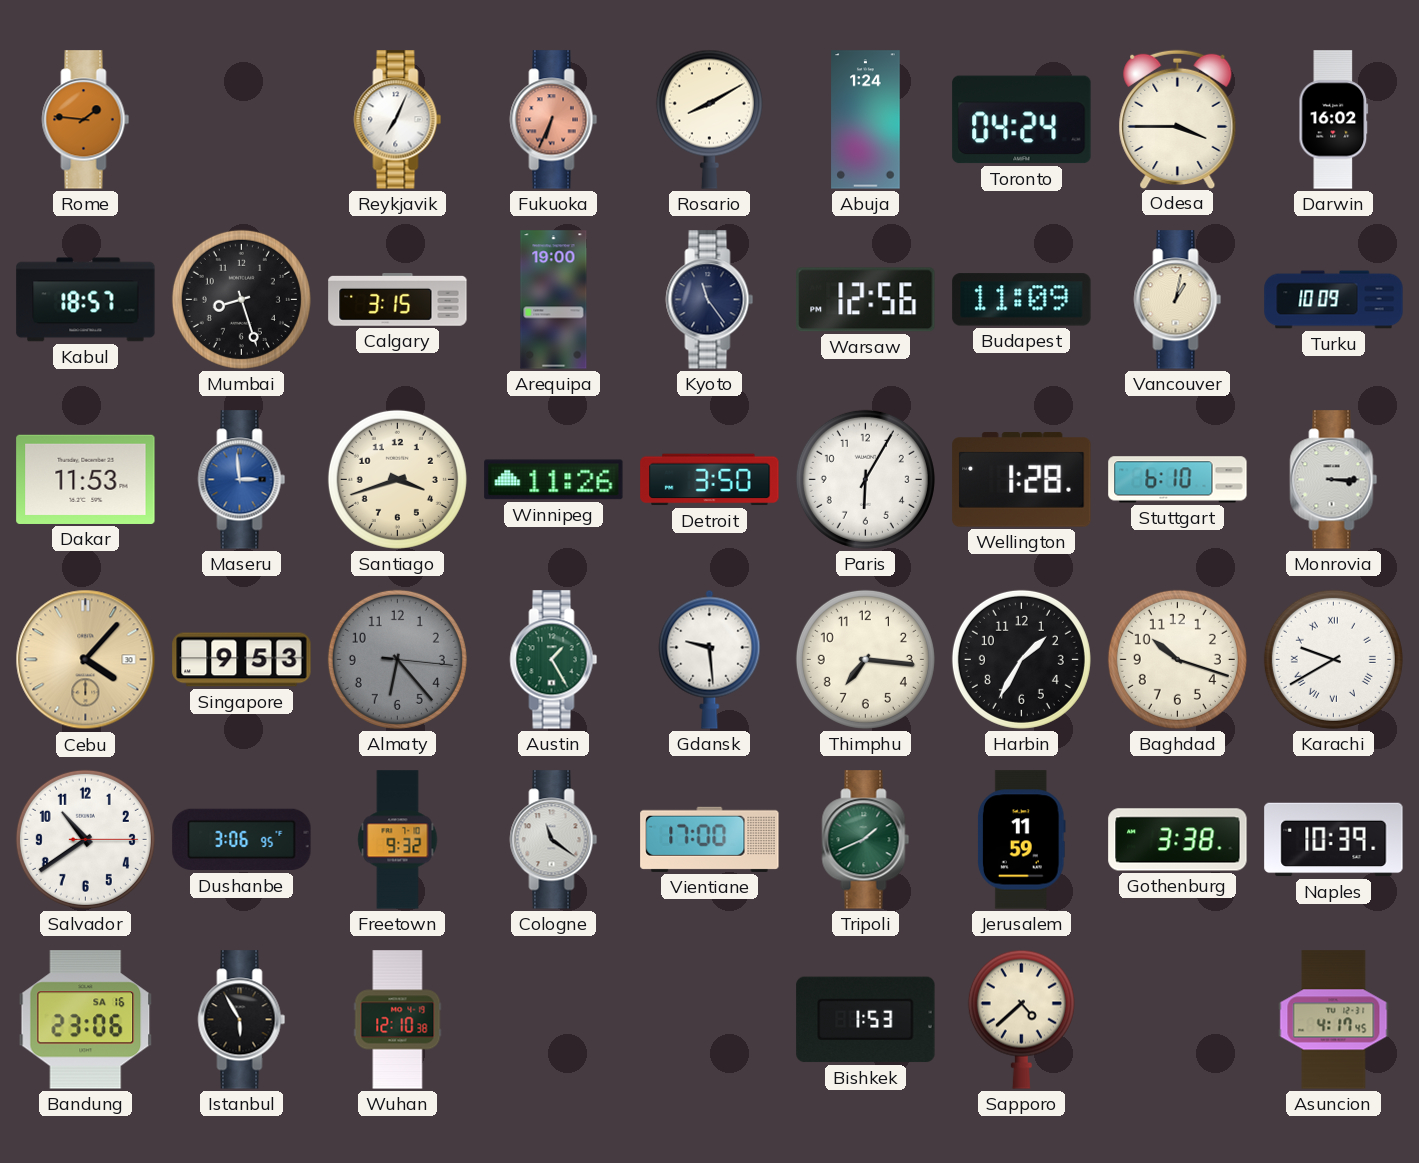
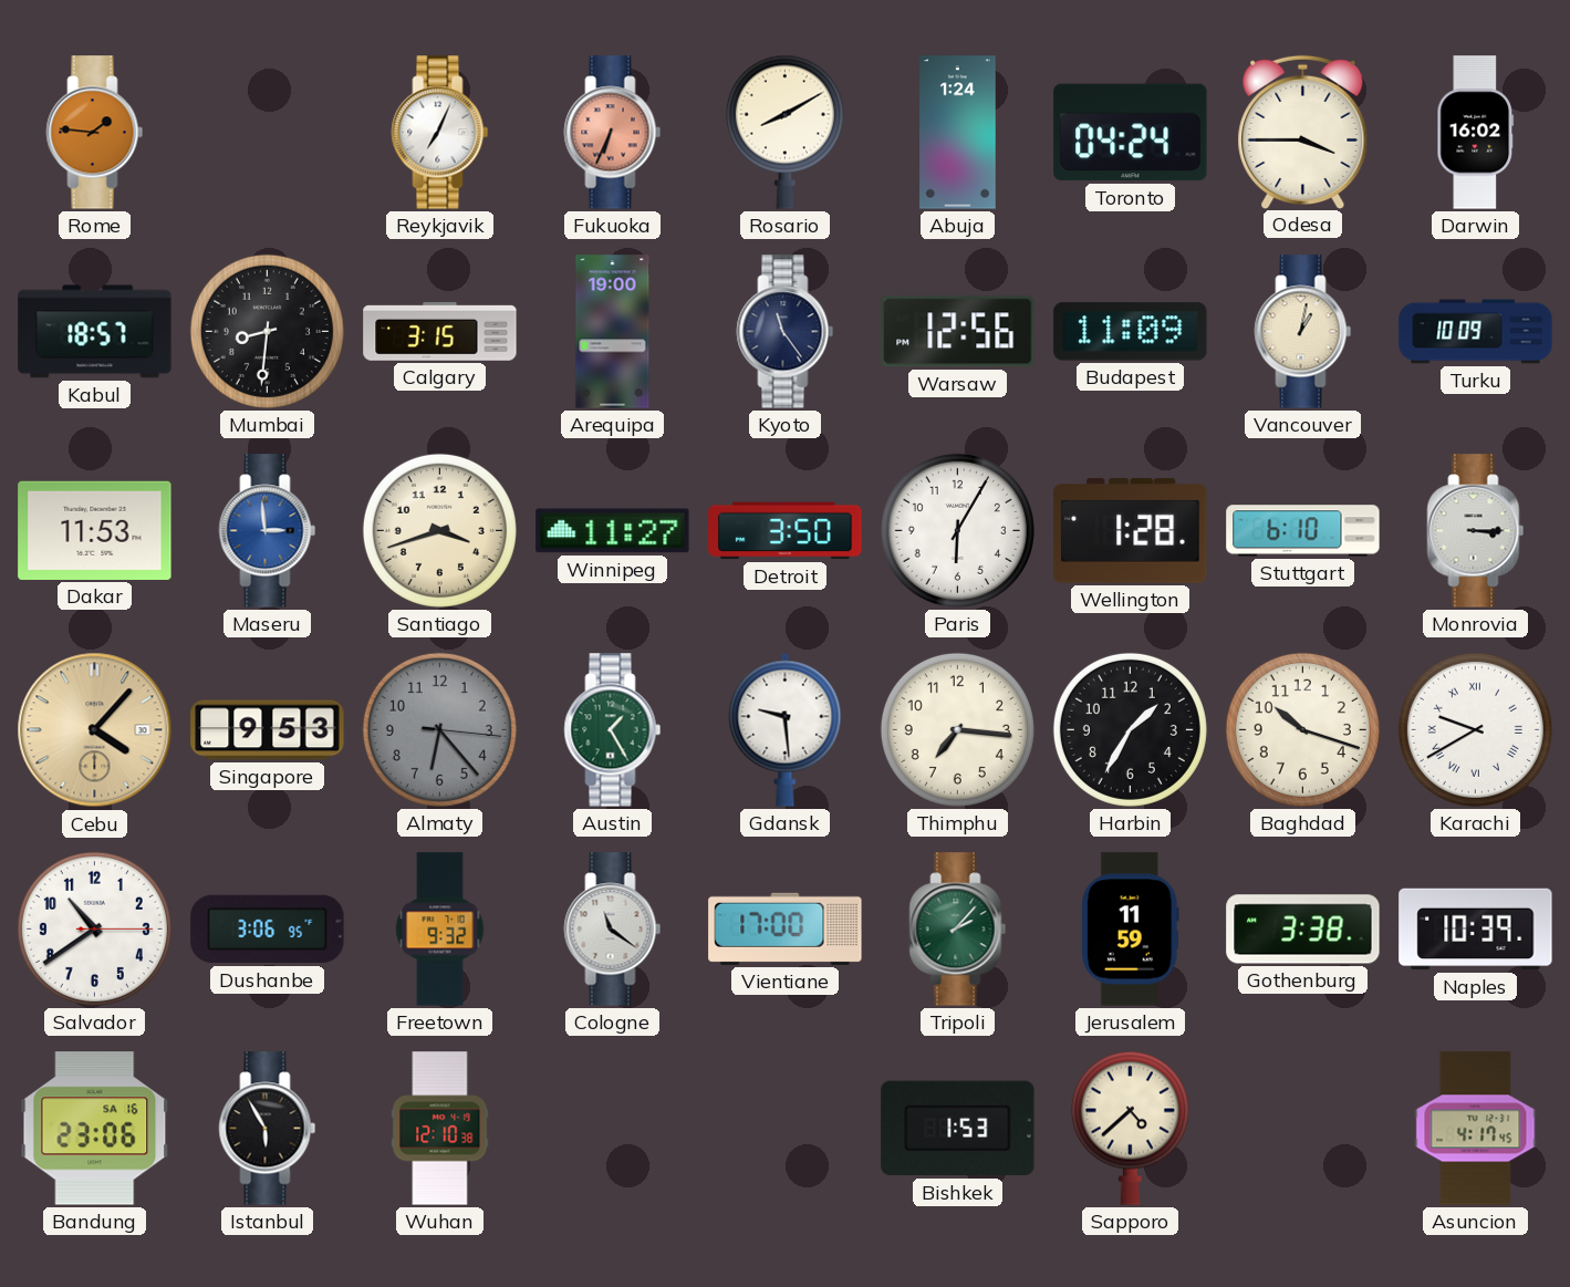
Mumbai: 8:27 -> 8:31
Winnipeg: 11:26 -> 11:27
Tripoli: 1:41 -> 2:07
